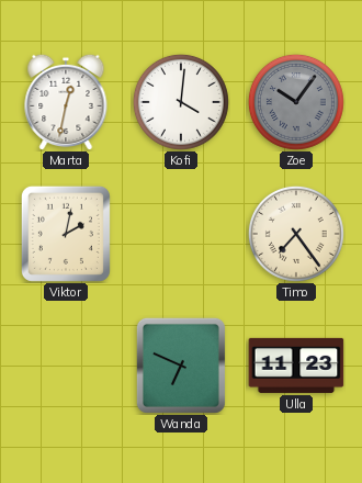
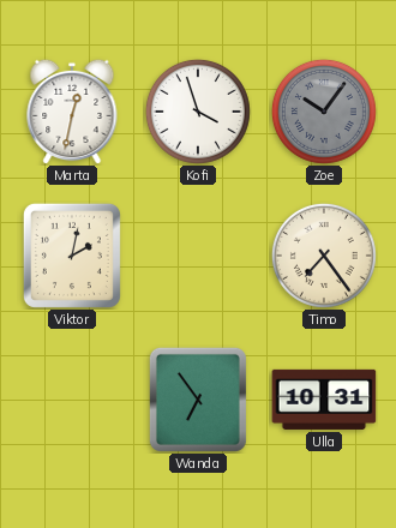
Kofi: 4:01 -> 3:57
Wanda: 6:49 -> 6:54
Ulla: 11:23 -> 10:31
